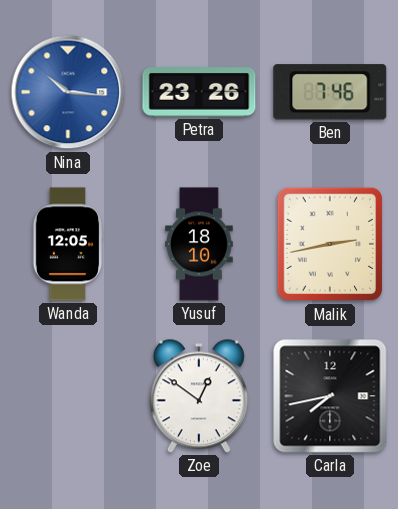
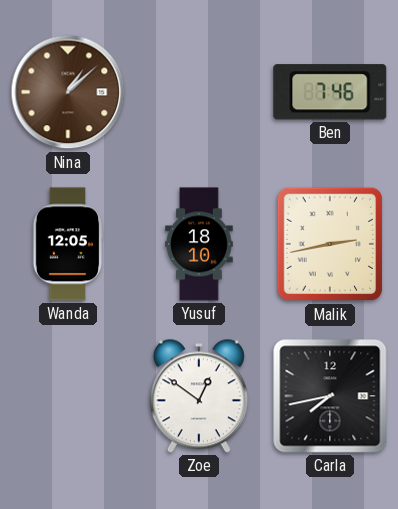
Nina: 10:16 -> 1:08
Nina dial: blue -> brown
Petra: 23:26 -> none
